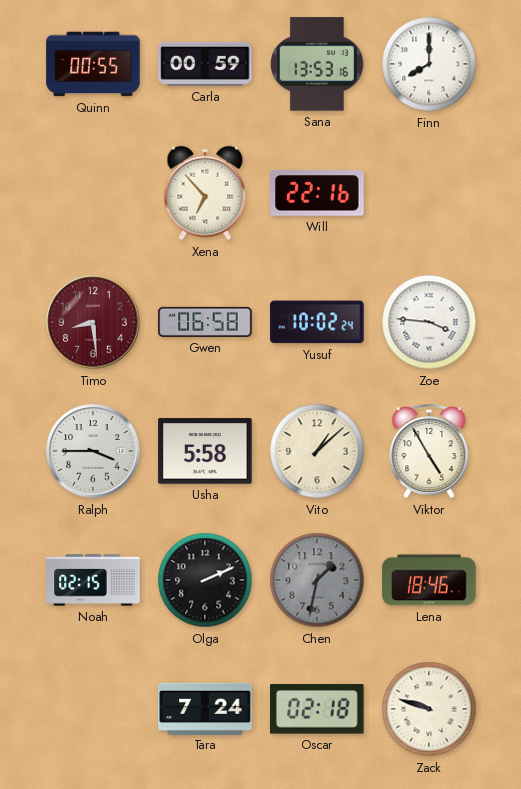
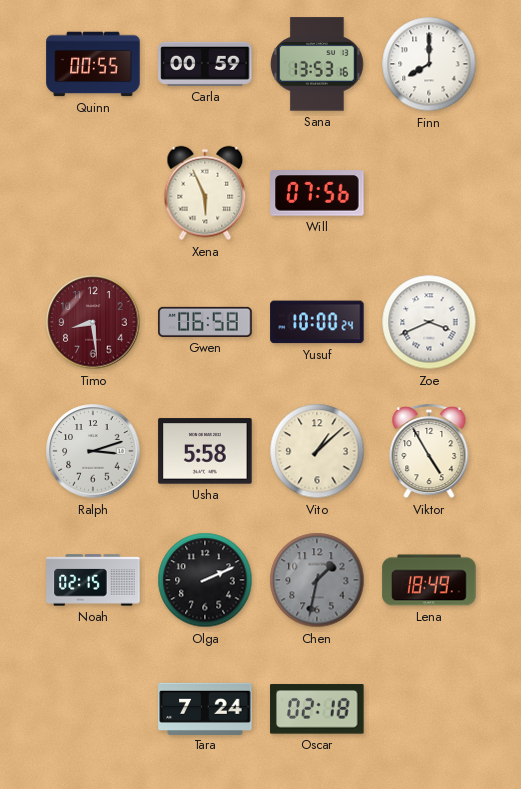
Xena: 6:53 -> 5:56
Will: 22:16 -> 07:56
Yusuf: 10:02 -> 10:00
Zoe: 3:46 -> 3:41
Ralph: 3:45 -> 3:12
Lena: 18:46 -> 18:49
Zack: 9:48 -> none
